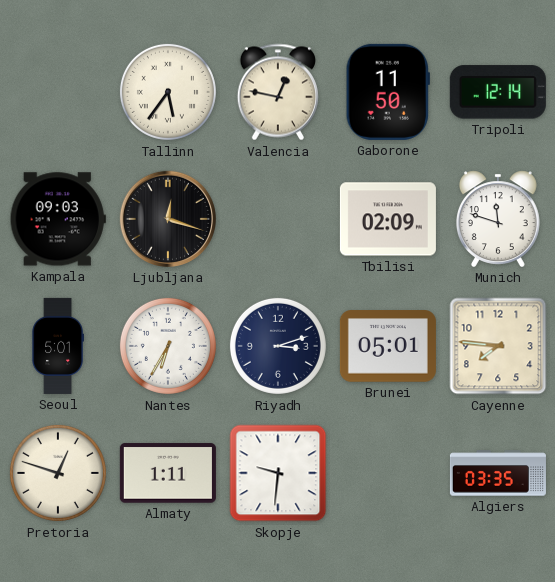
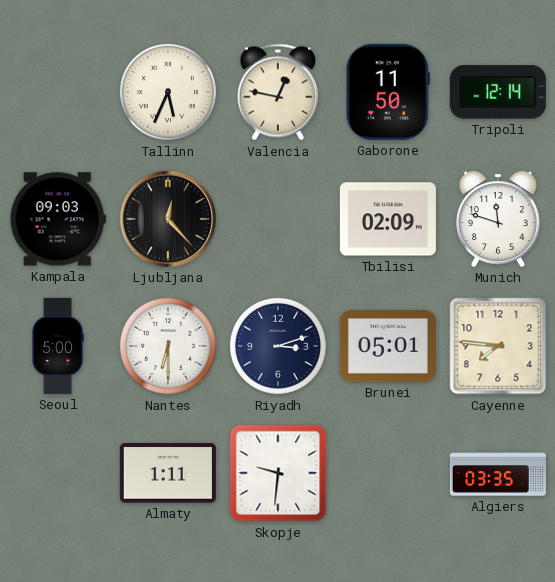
Tallinn: 5:36 -> 5:34
Ljubljana: 12:18 -> 12:23
Seoul: 5:01 -> 5:00
Nantes: 6:35 -> 6:30
Pretoria: 12:48 -> none
